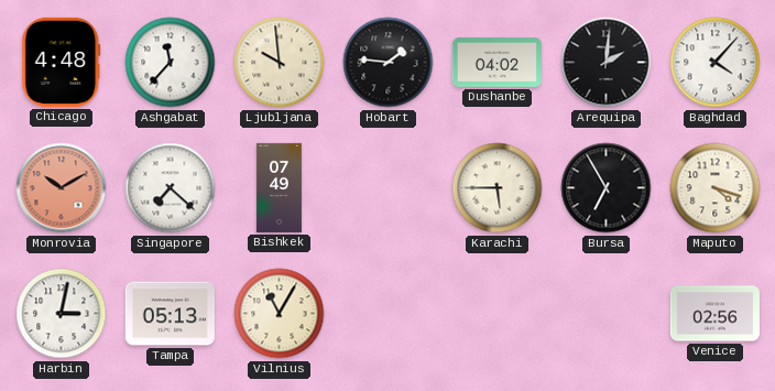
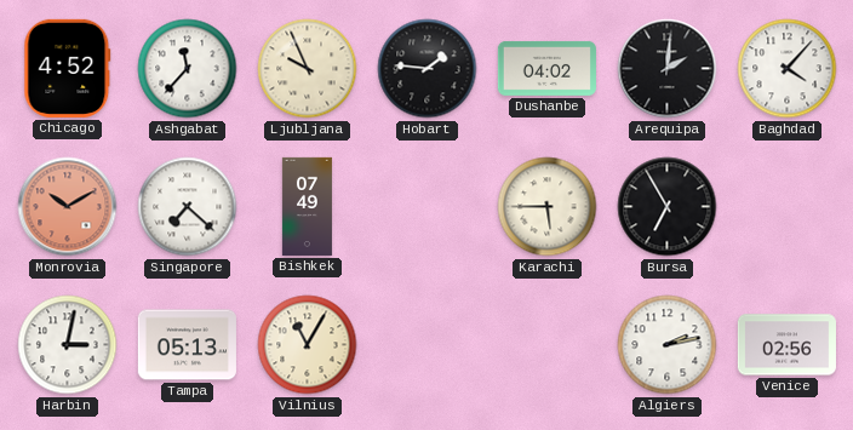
Chicago: 4:48 -> 4:52
Ljubljana: 9:59 -> 9:56
Maputo: 4:18 -> none
Algiers: none -> 2:13
